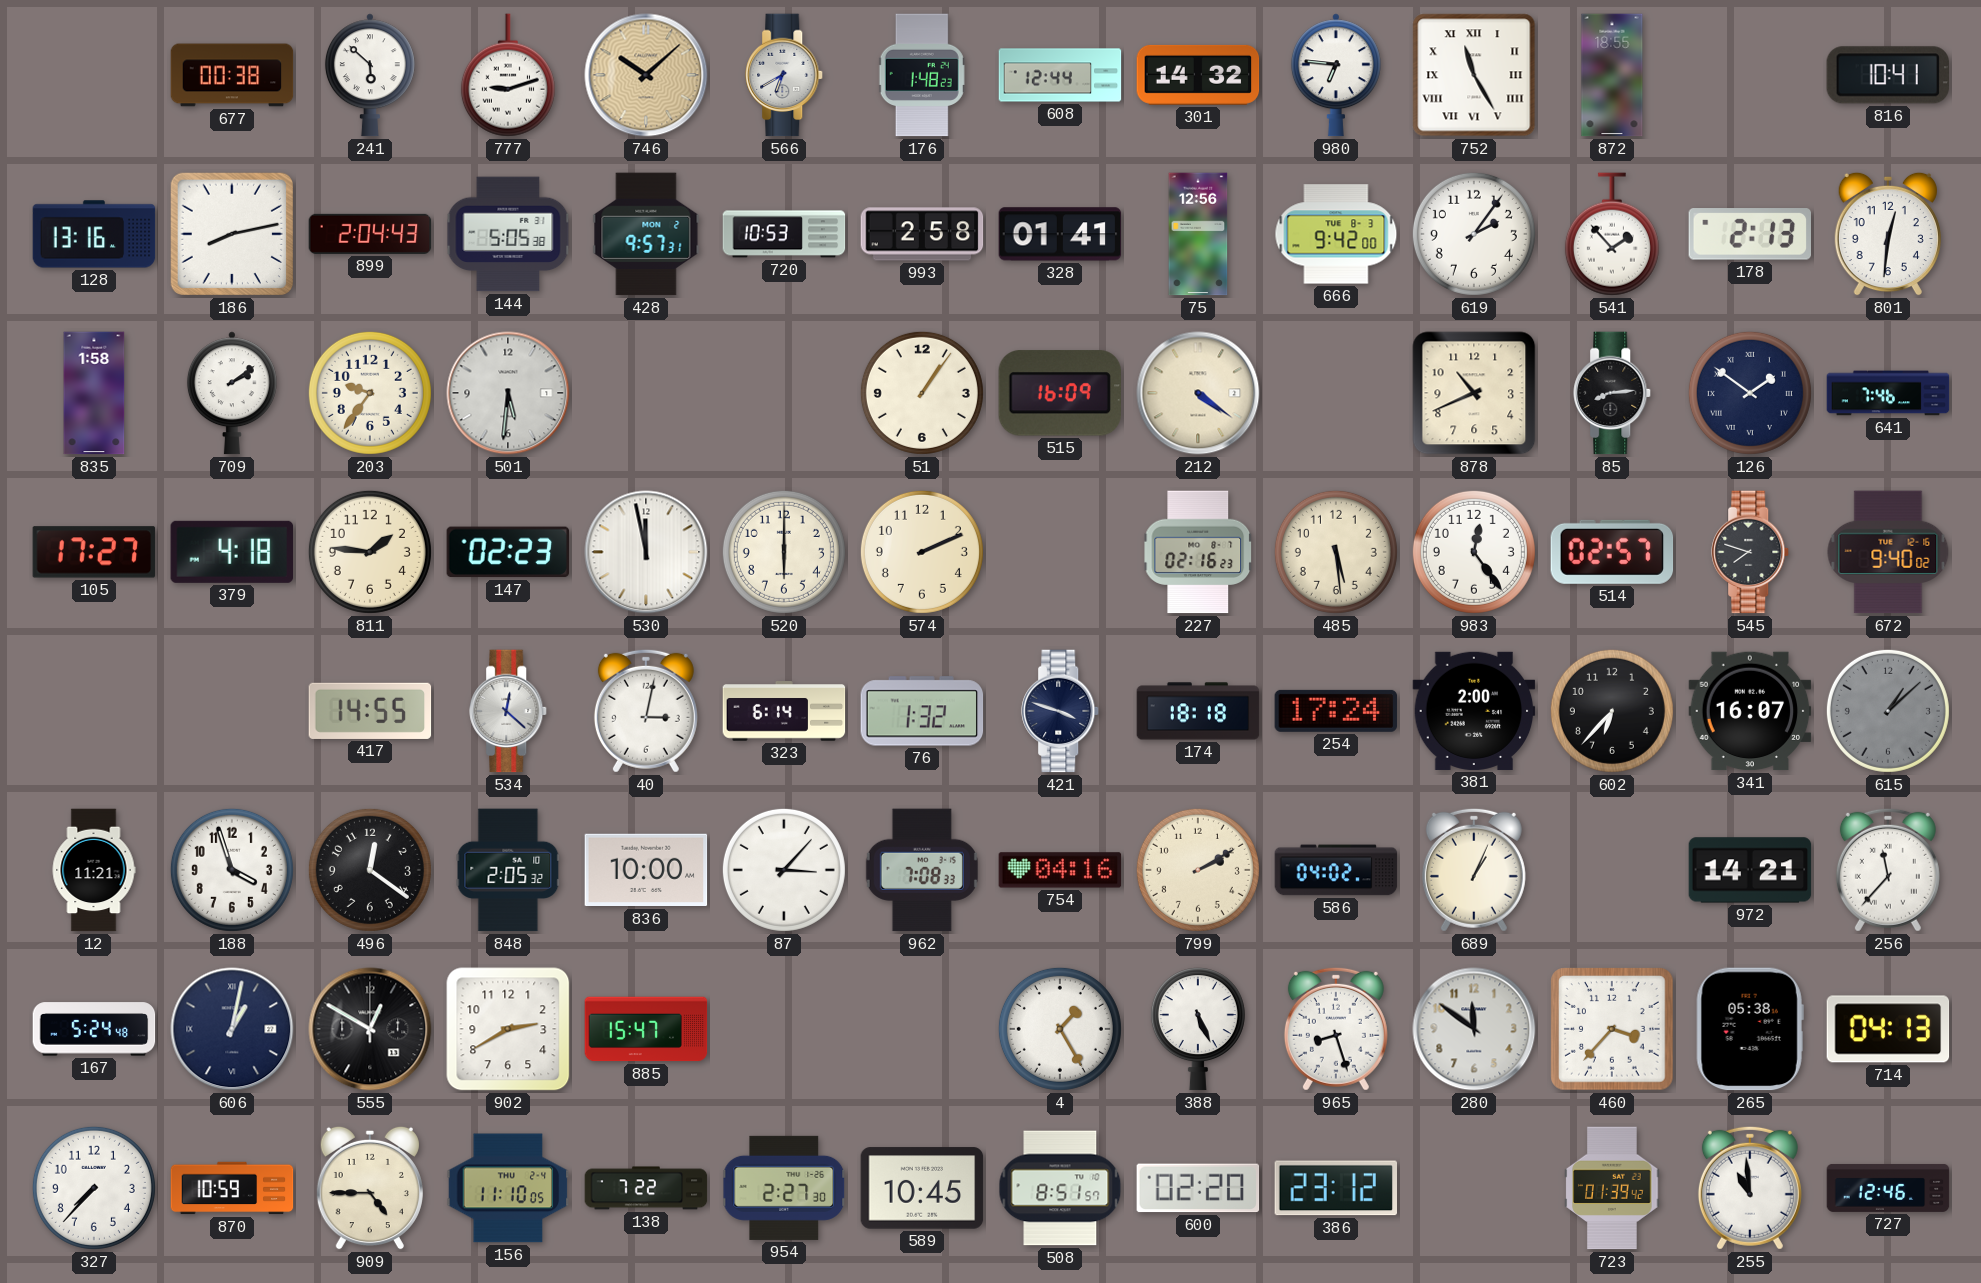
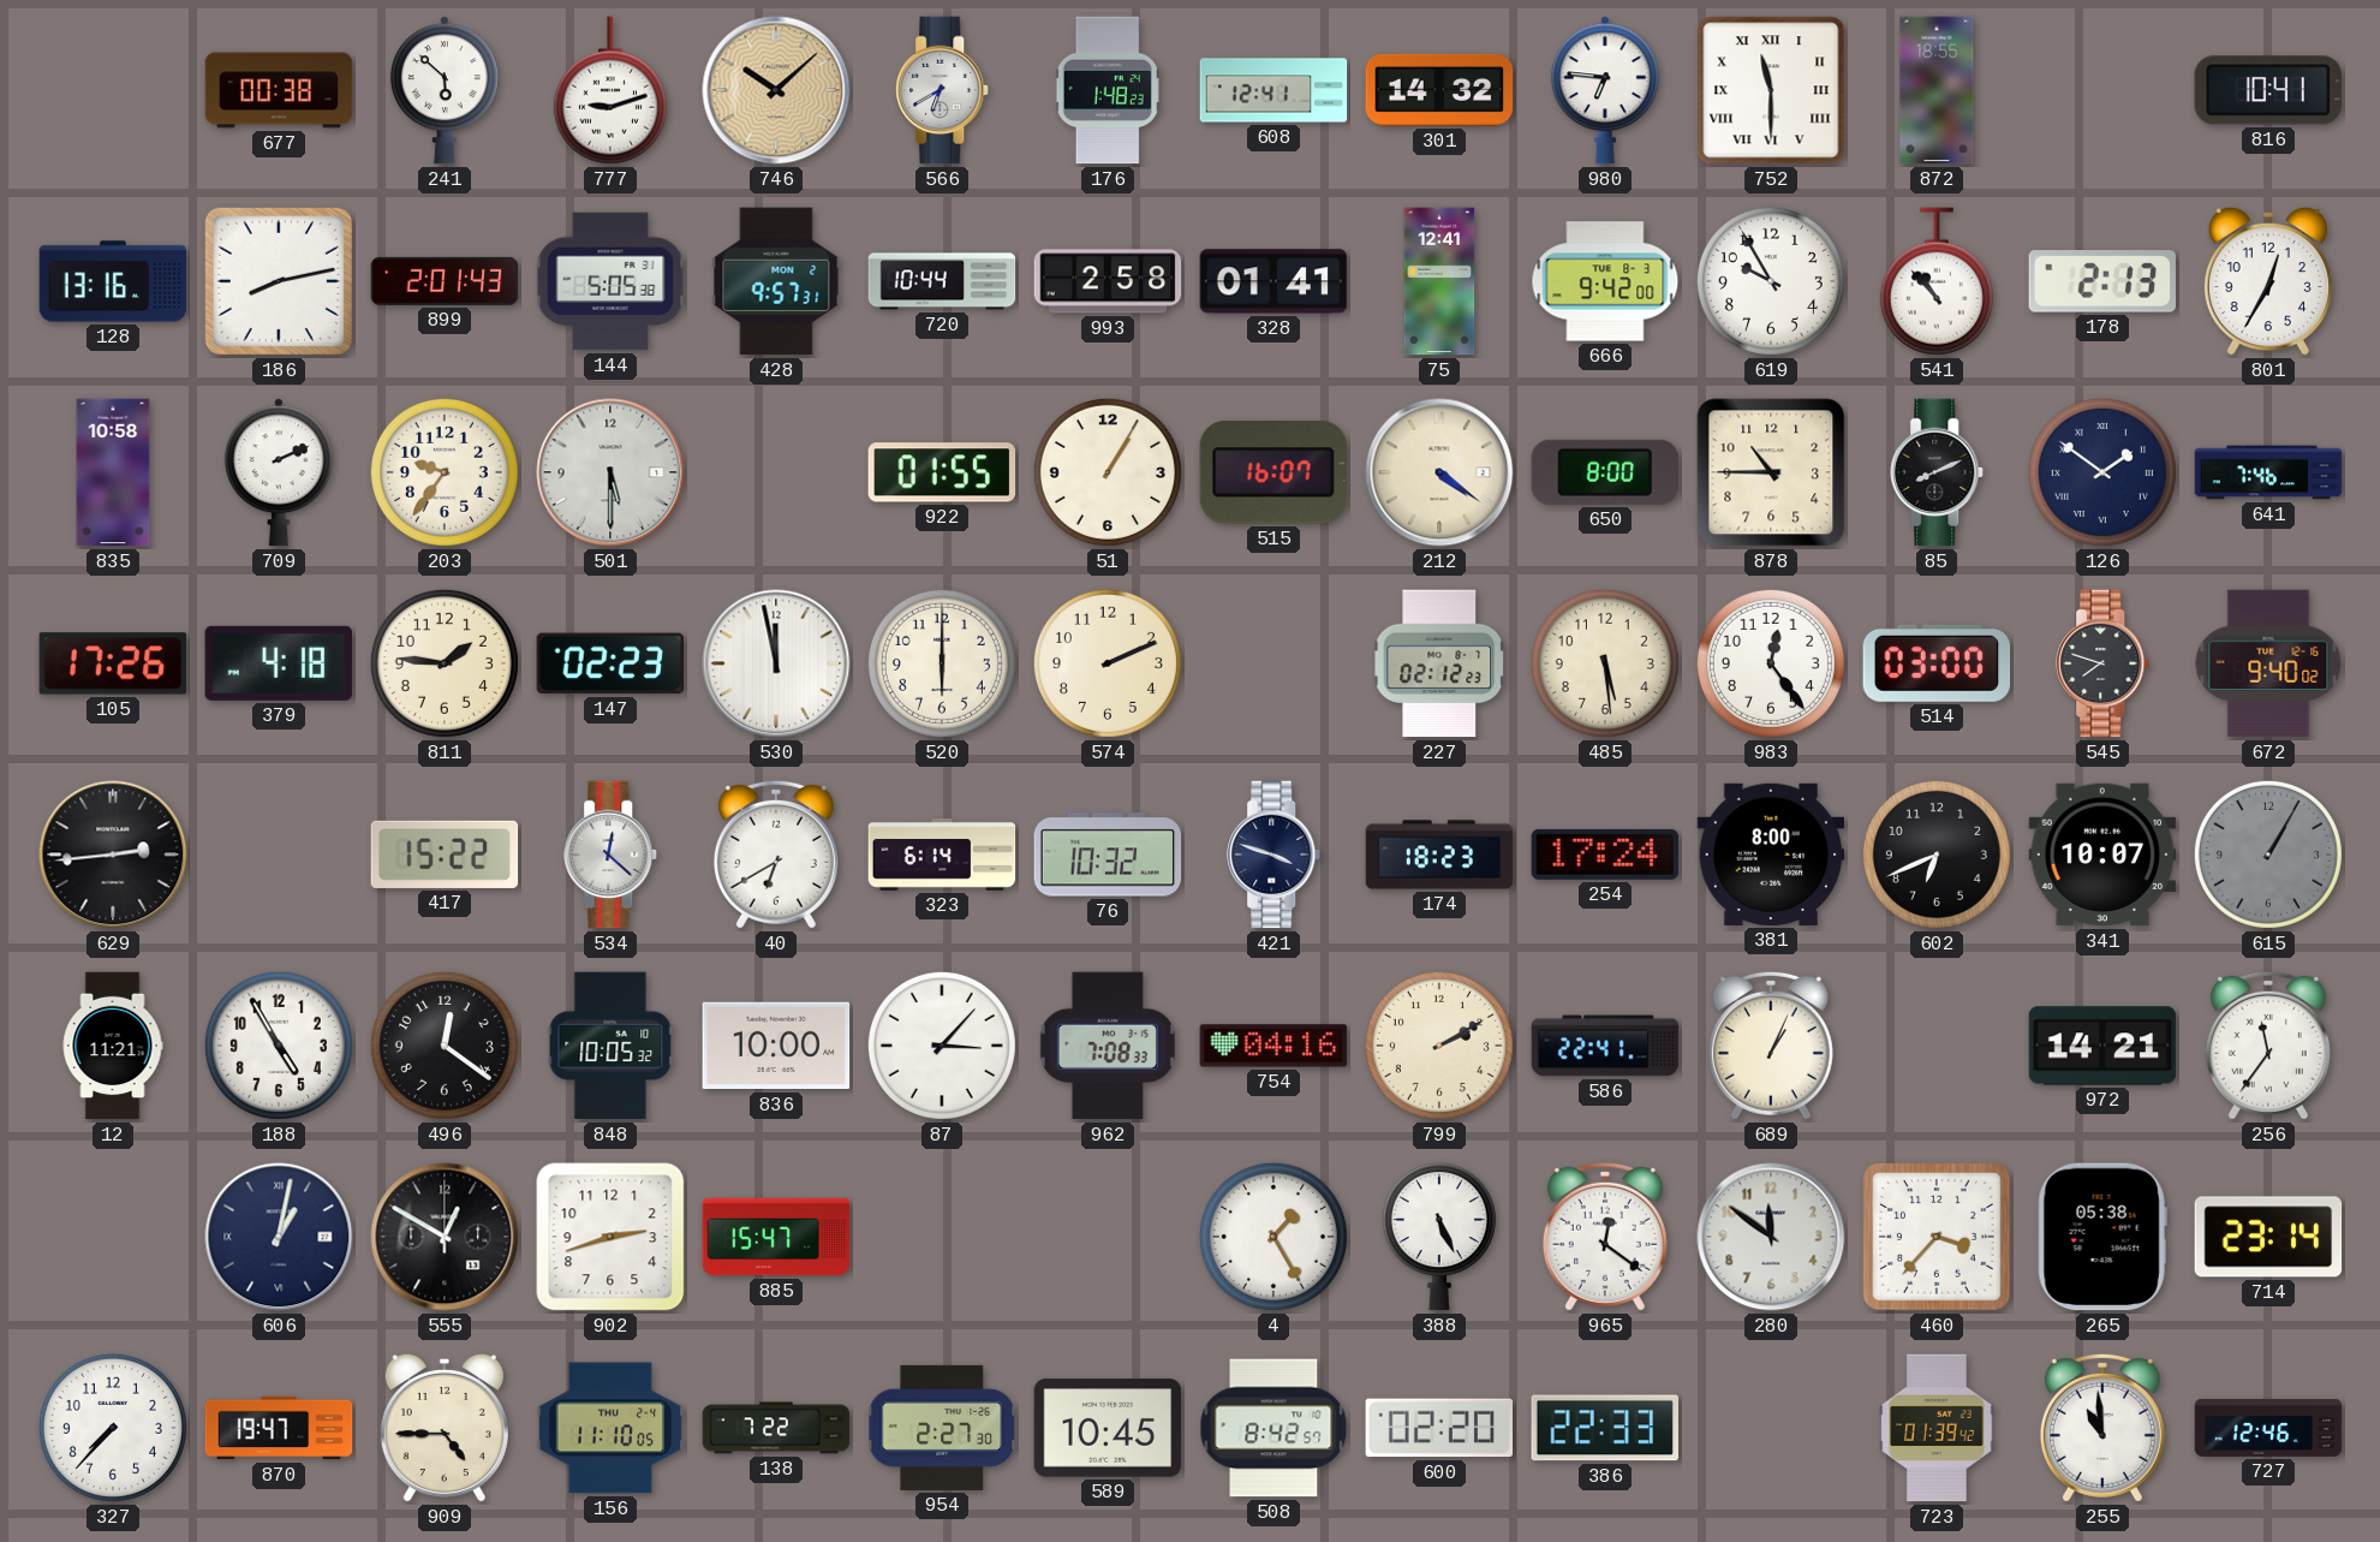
608: 12:44 -> 12:41
752: 11:25 -> 11:30
899: 2:04 -> 2:01
720: 10:53 -> 10:44
75: 12:56 -> 12:41
619: 2:06 -> 9:55
541: 1:53 -> 10:53
801: 12:31 -> 12:35
835: 1:58 -> 10:58
709: 2:09 -> 2:11
501: 5:31 -> 5:30
922: none -> 01:55
51: 1:06 -> 1:05
515: 16:09 -> 16:07
650: none -> 8:00
878: 10:41 -> 10:45
85: 8:14 -> 8:11
105: 17:27 -> 17:26
227: 02:16 -> 02:12
514: 02:57 -> 03:00
629: none -> 2:44
417: 14:55 -> 15:22
40: 3:02 -> 6:40
76: 1:32 -> 10:32
174: 18:18 -> 18:23
381: 2:00 -> 8:00
602: 6:37 -> 6:41
341: 16:07 -> 10:07
615: 1:08 -> 1:05
188: 3:57 -> 4:55
848: 2:05 -> 10:05
586: 04:02 -> 22:41
256: 11:37 -> 11:36
167: 5:24 -> none
902: 2:40 -> 2:42
965: 8:27 -> 12:21
714: 04:13 -> 23:14
870: 10:59 -> 19:47
508: 8:51 -> 8:42
386: 23:12 -> 22:33
